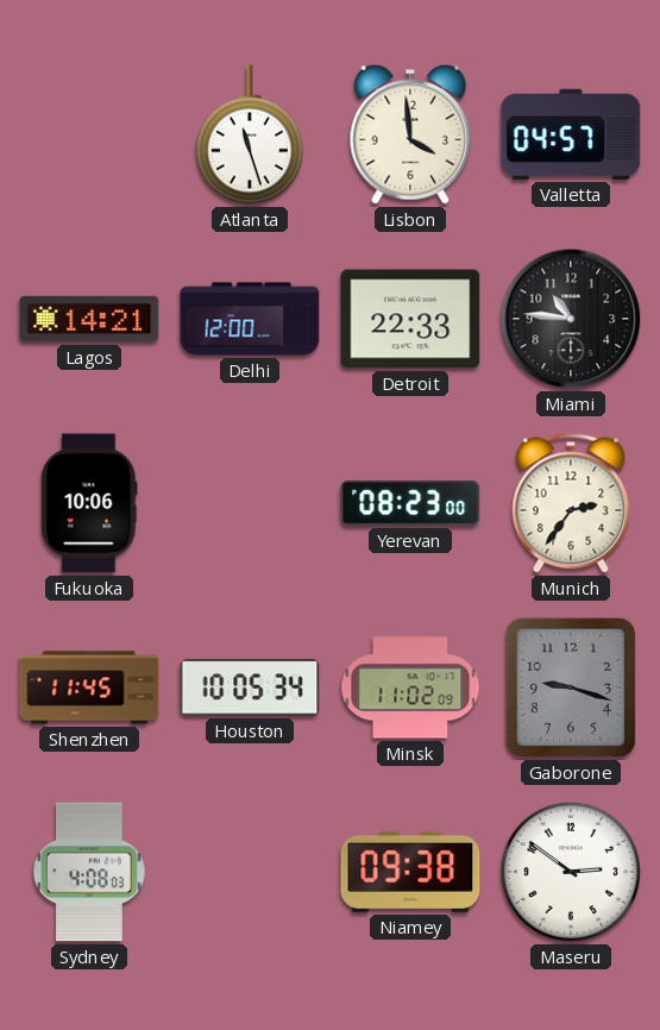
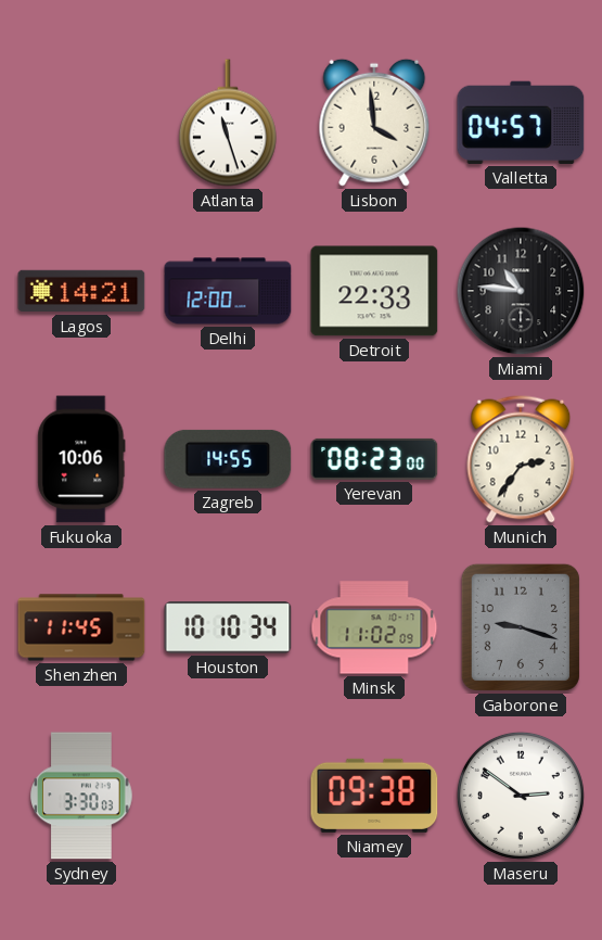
Zagreb: none -> 14:55
Houston: 10:05 -> 10:10
Sydney: 4:08 -> 3:30
